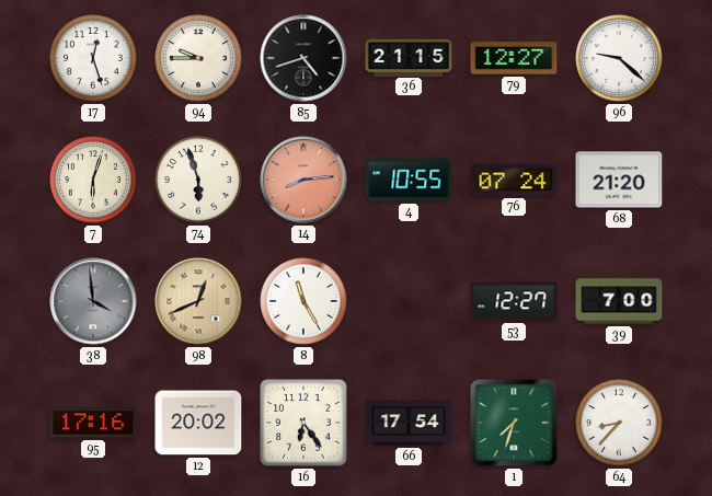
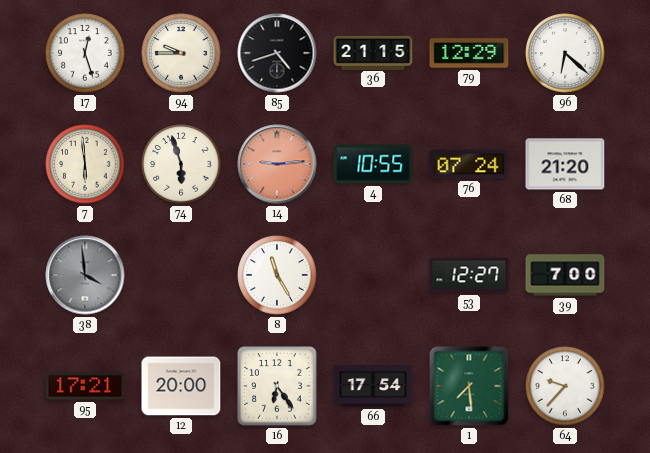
79: 12:27 -> 12:29
96: 9:22 -> 6:22
7: 6:03 -> 5:59
14: 8:14 -> 9:14
98: 12:41 -> none
95: 17:16 -> 17:21
12: 20:02 -> 20:00
1: 7:33 -> 7:29
64: 8:37 -> 9:37
